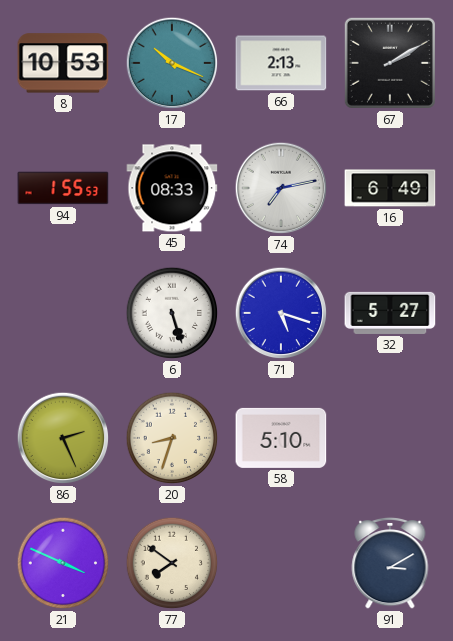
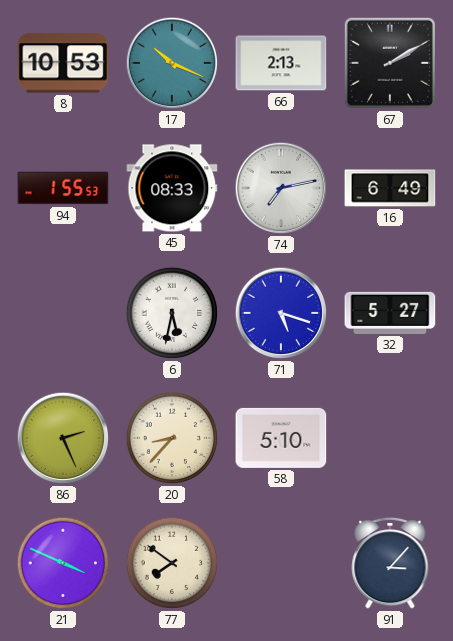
6: 5:27 -> 5:32
20: 8:33 -> 8:37
91: 3:10 -> 3:07
